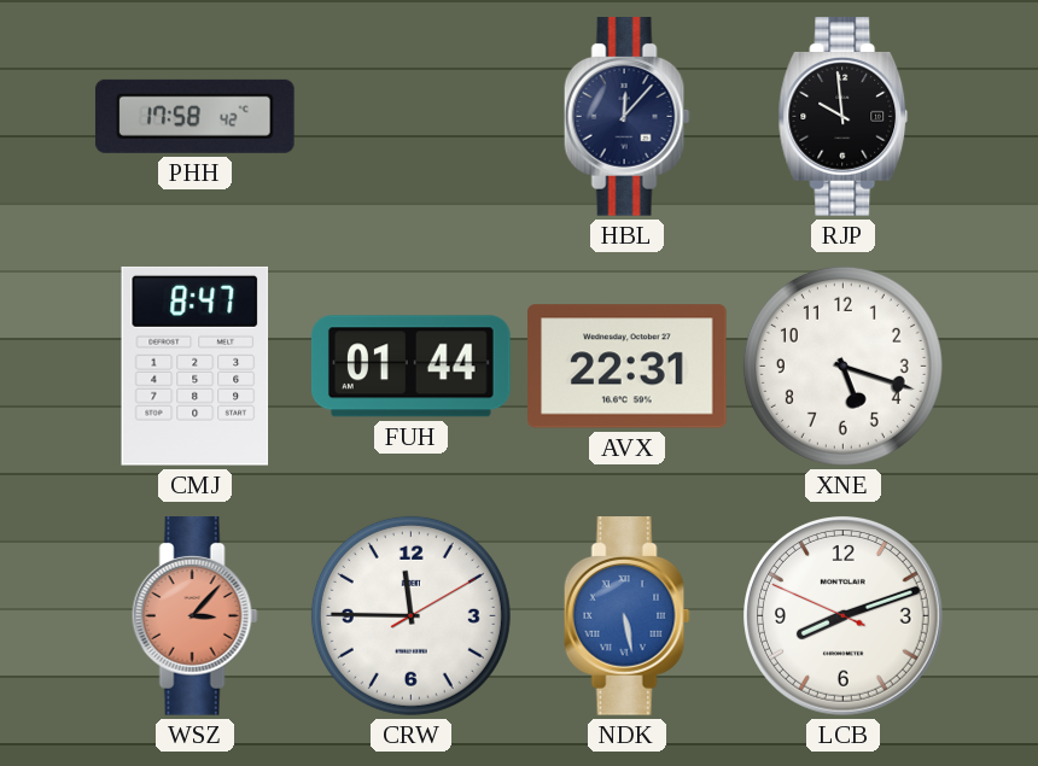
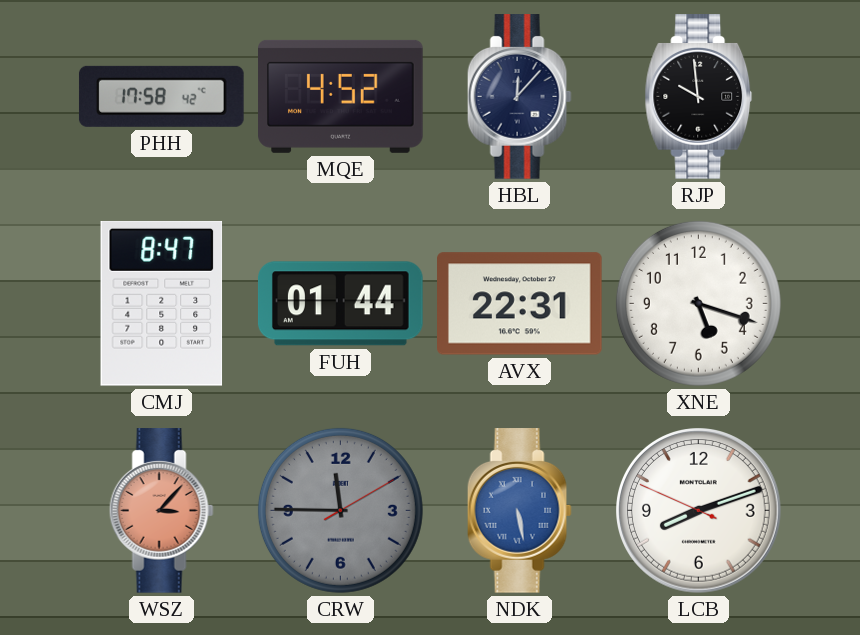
MQE: none -> 4:52
CRW dial: white -> grey
